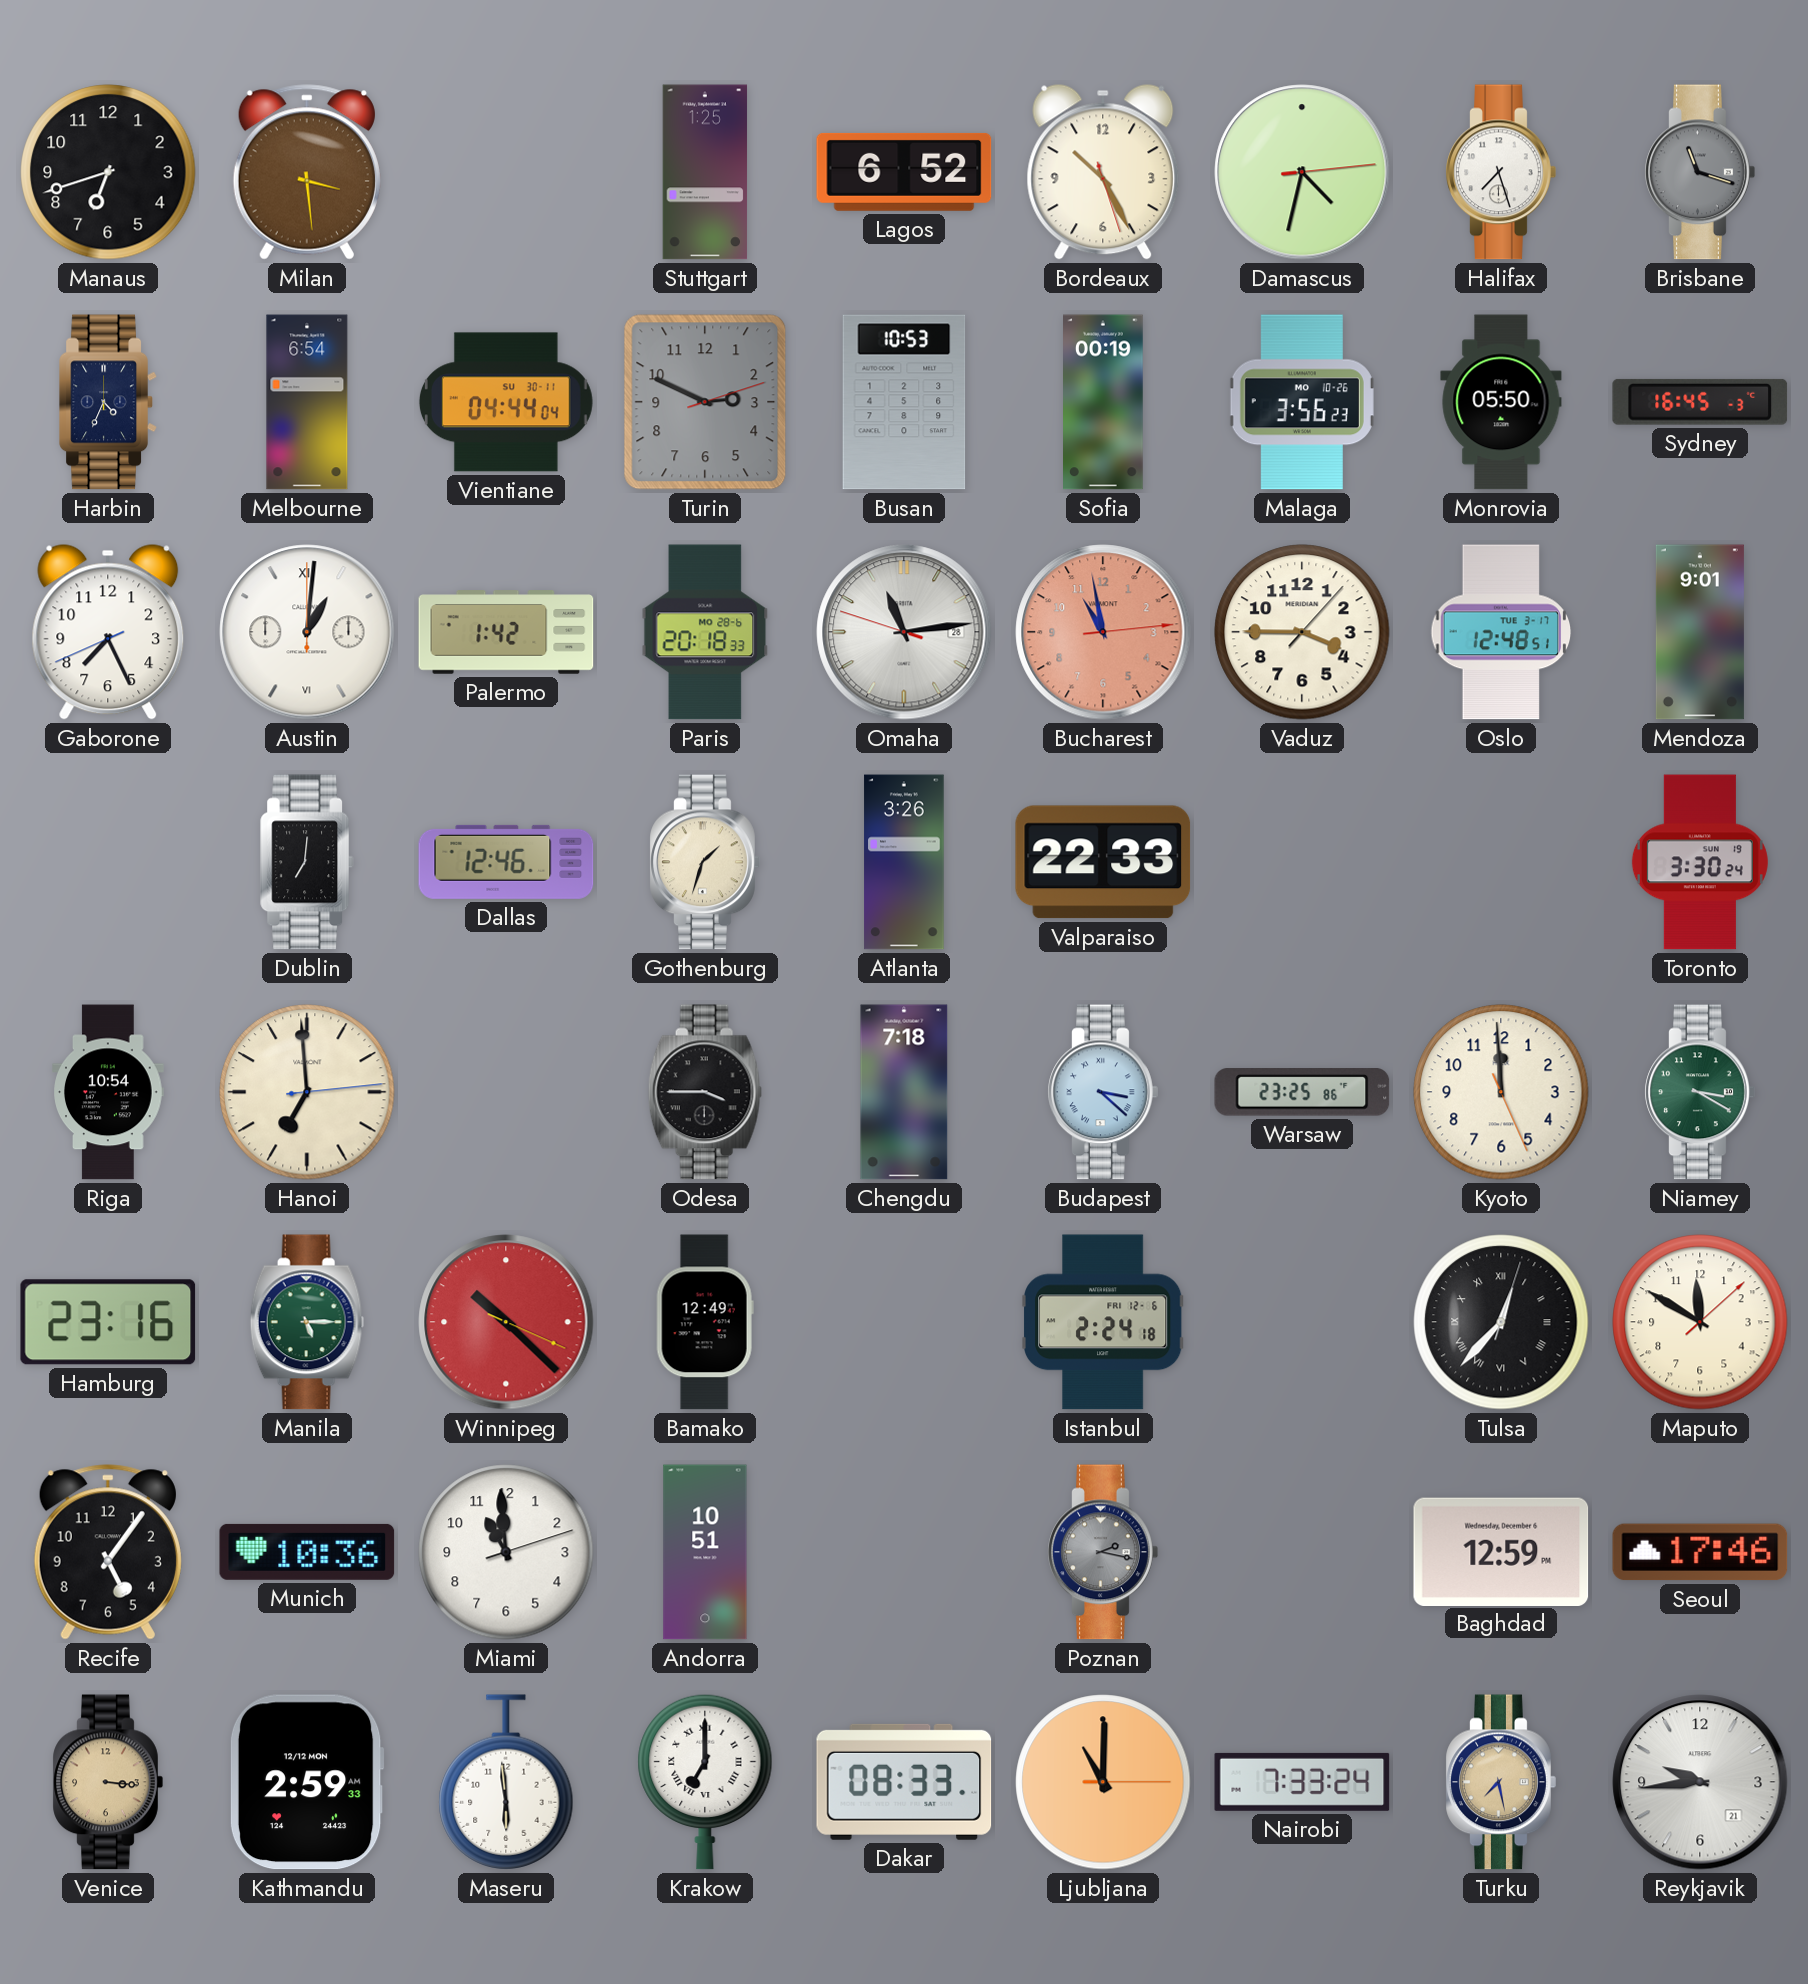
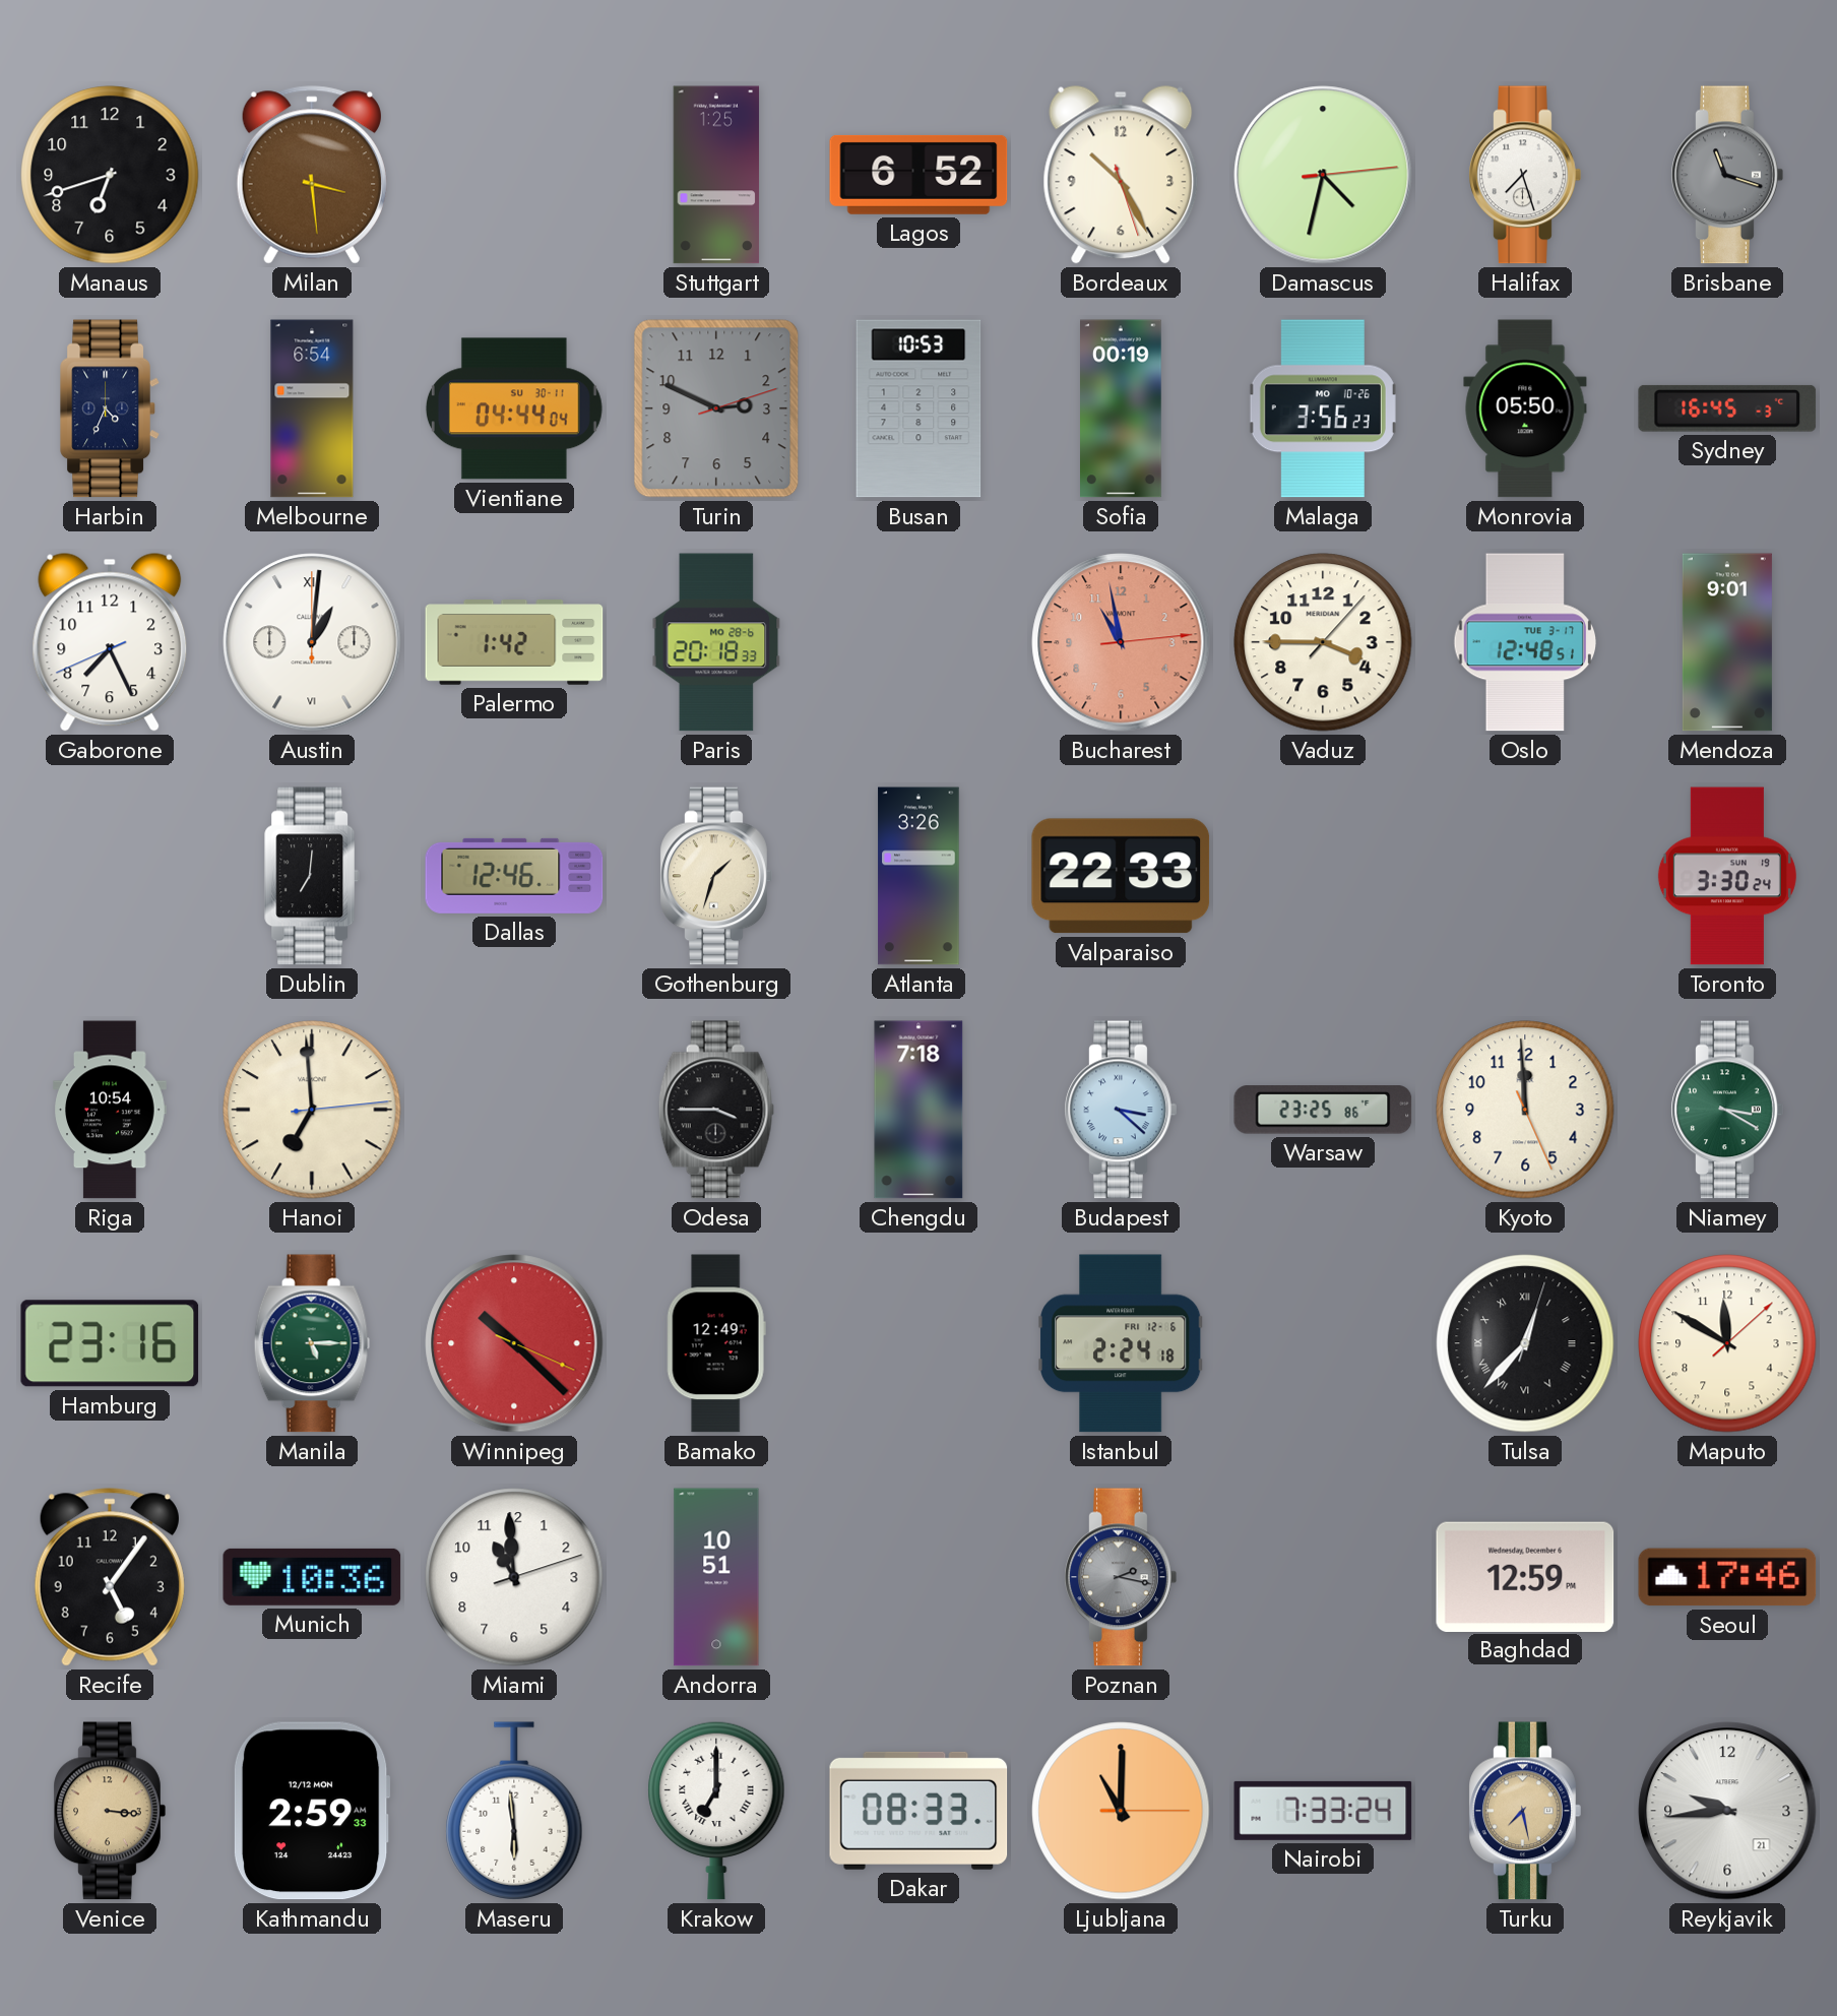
Omaha: 11:13 -> none
